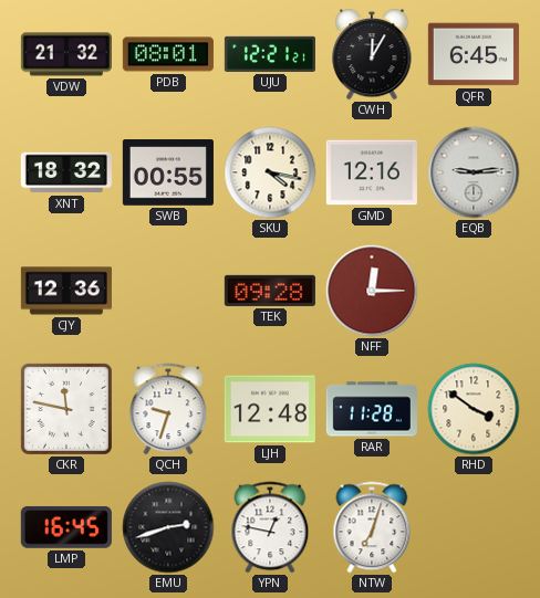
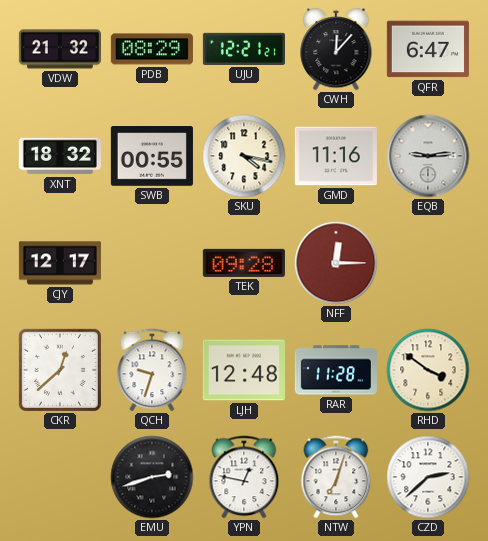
PDB: 08:01 -> 08:29
CWH: 12:05 -> 12:07
QFR: 6:45 -> 6:47
GMD: 12:16 -> 11:16
CJY: 12:36 -> 12:17
CKR: 11:47 -> 12:38
LMP: 16:45 -> none
CZD: none -> 2:38
